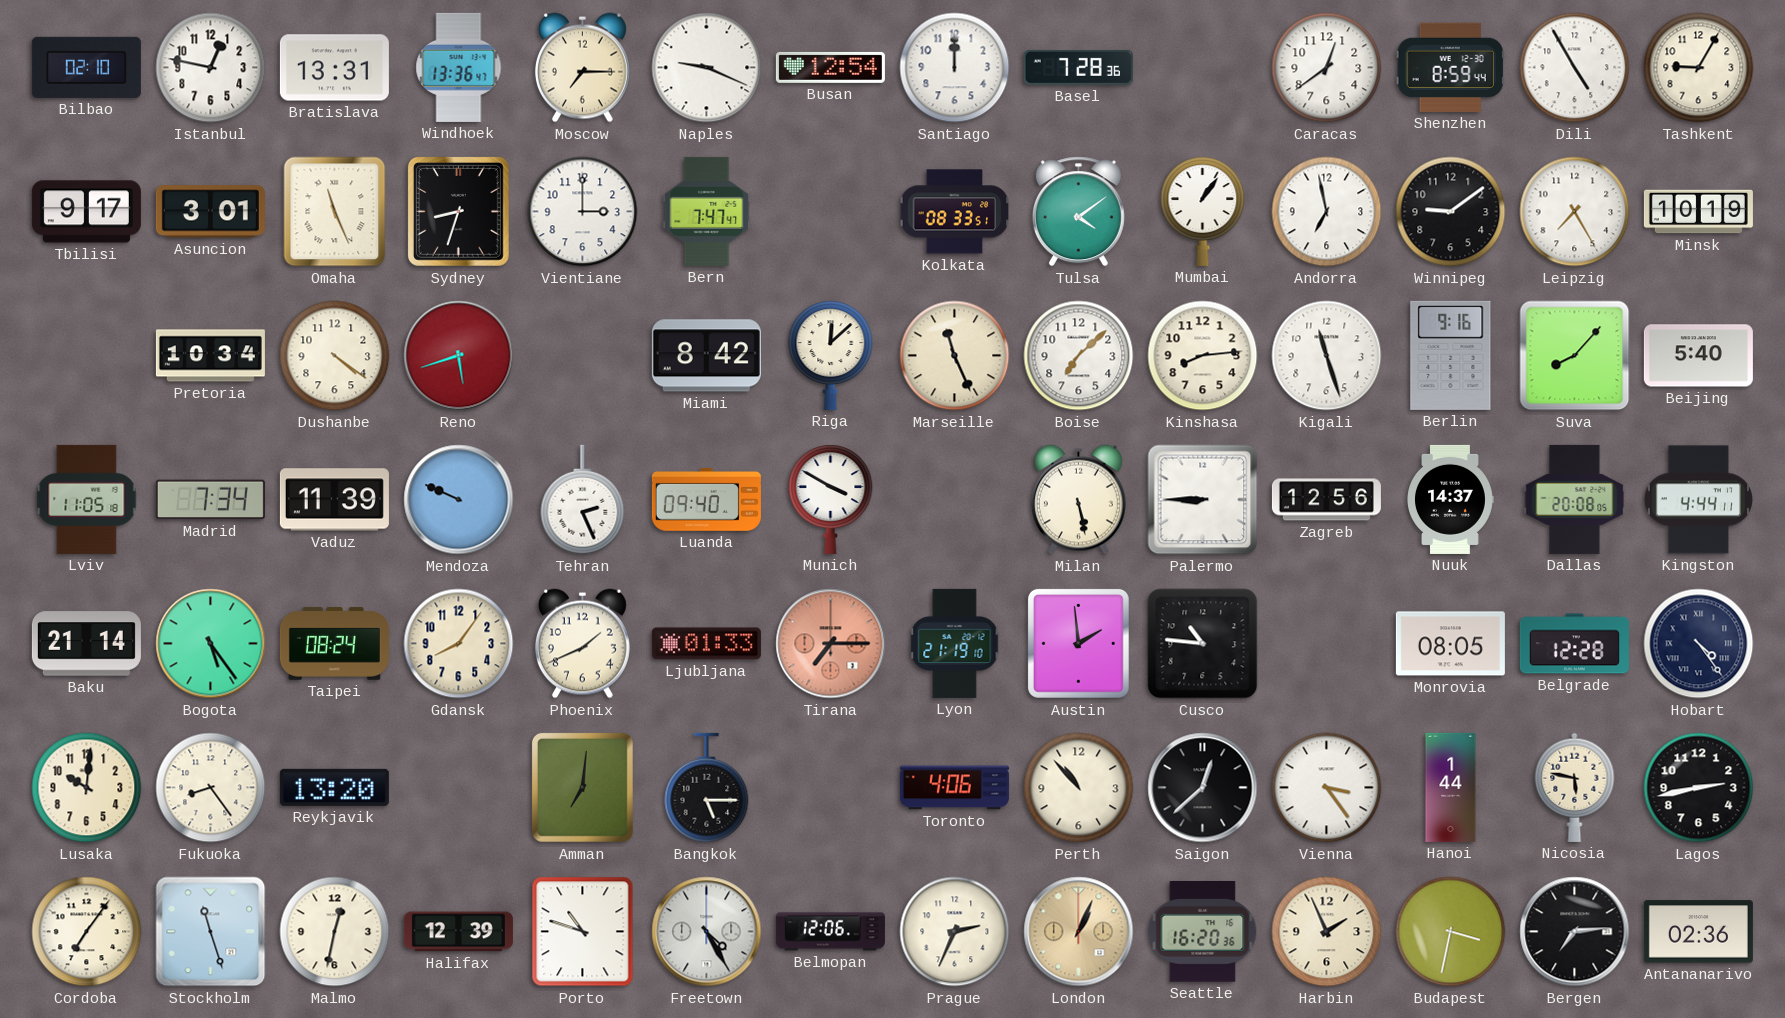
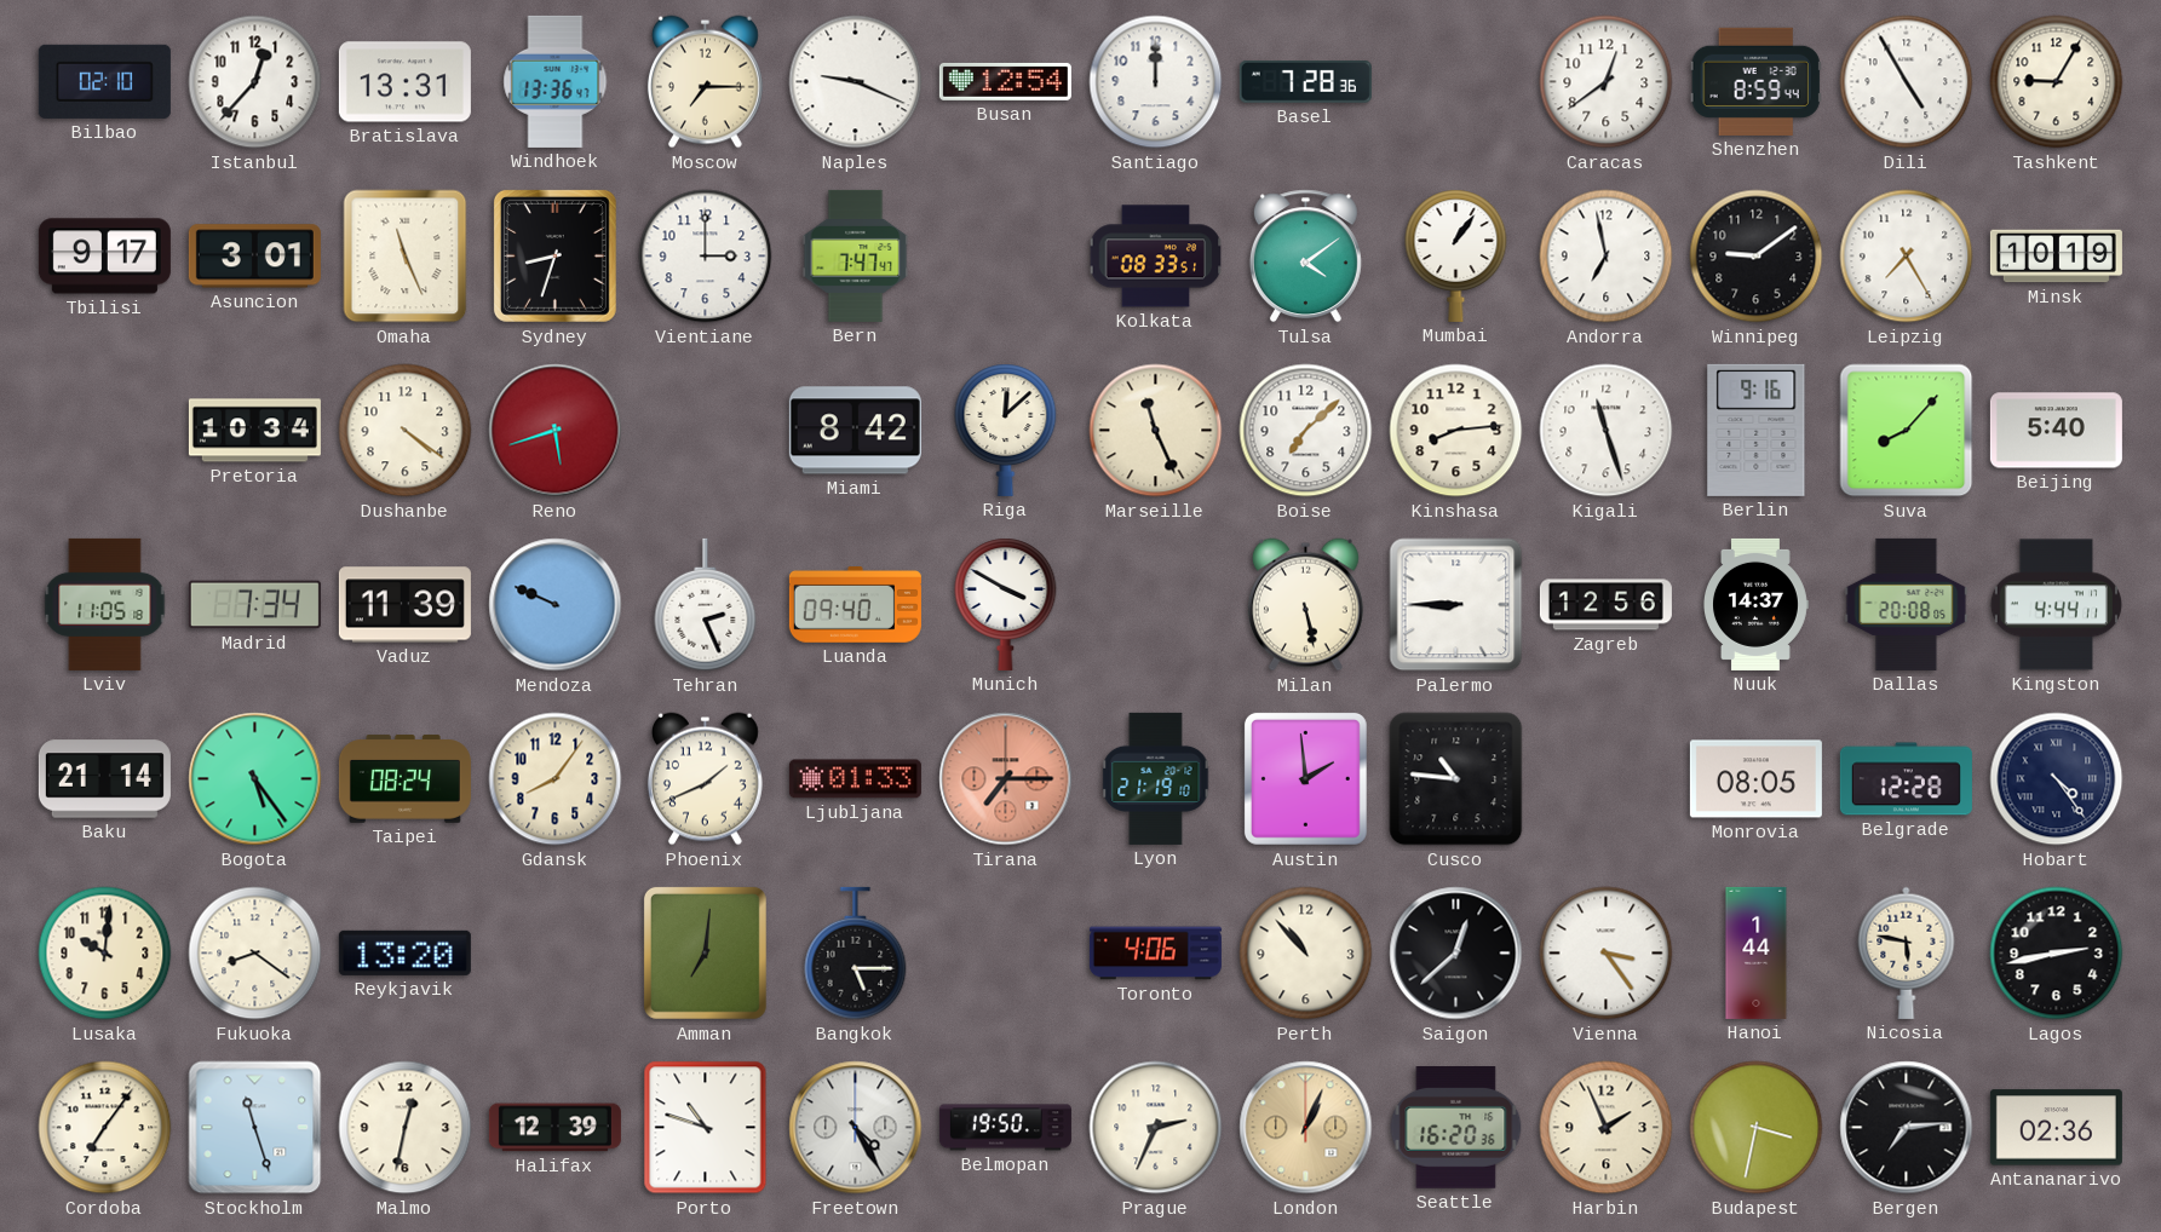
Istanbul: 12:47 -> 12:37
Fukuoka: 8:24 -> 8:21
Belmopan: 12:06 -> 19:50
